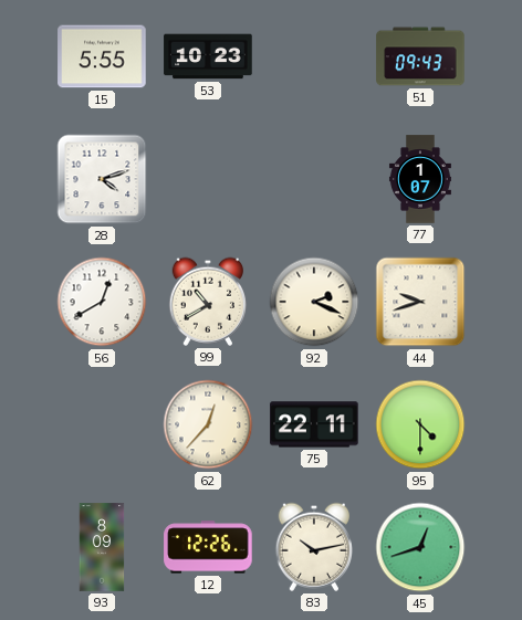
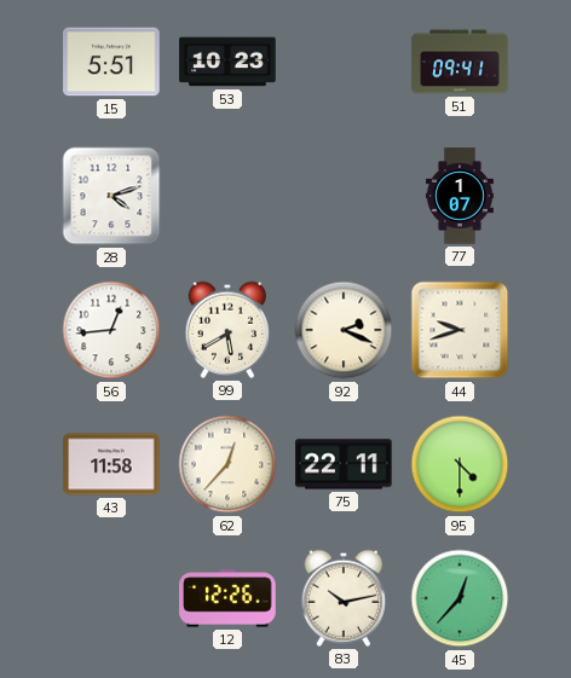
15: 5:55 -> 5:51
51: 09:43 -> 09:41
56: 12:40 -> 12:44
99: 10:40 -> 5:40
43: none -> 11:58
93: 8:09 -> none
45: 12:42 -> 12:37
